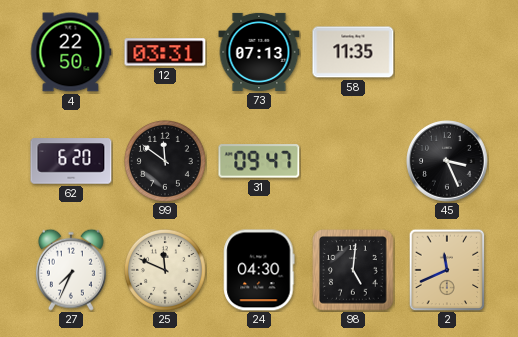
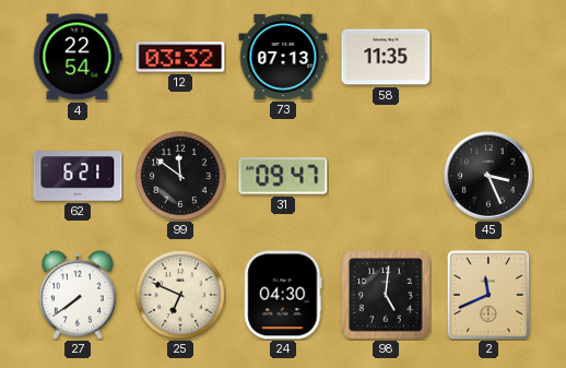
4: 22:50 -> 22:54
12: 03:31 -> 03:32
62: 6:20 -> 6:21
27: 7:34 -> 7:39
25: 11:49 -> 6:49
